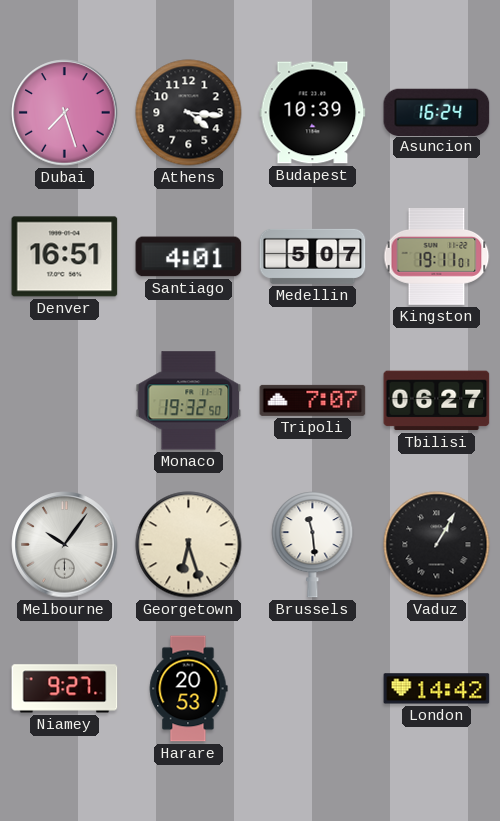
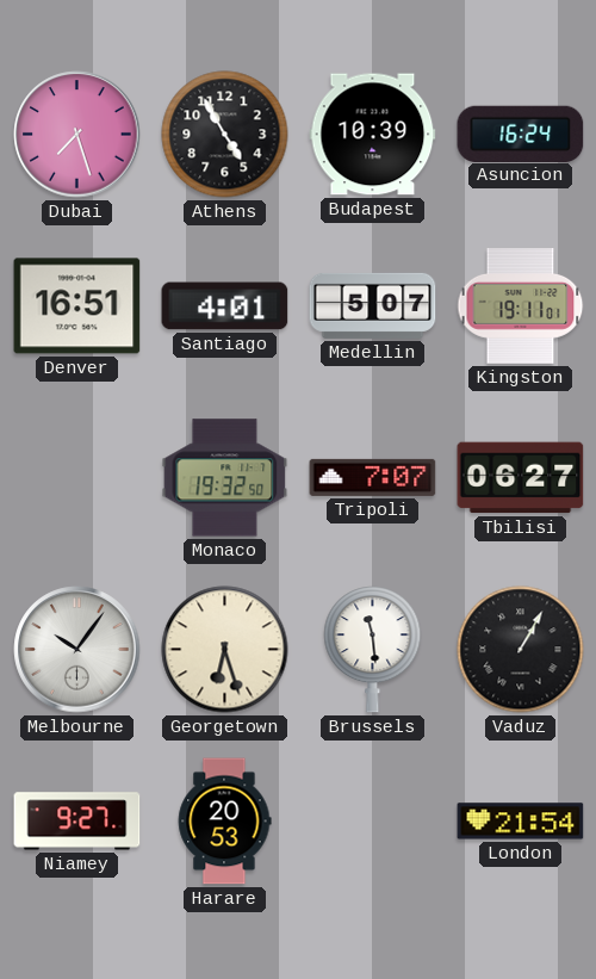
Athens: 4:16 -> 4:55
London: 14:42 -> 21:54
